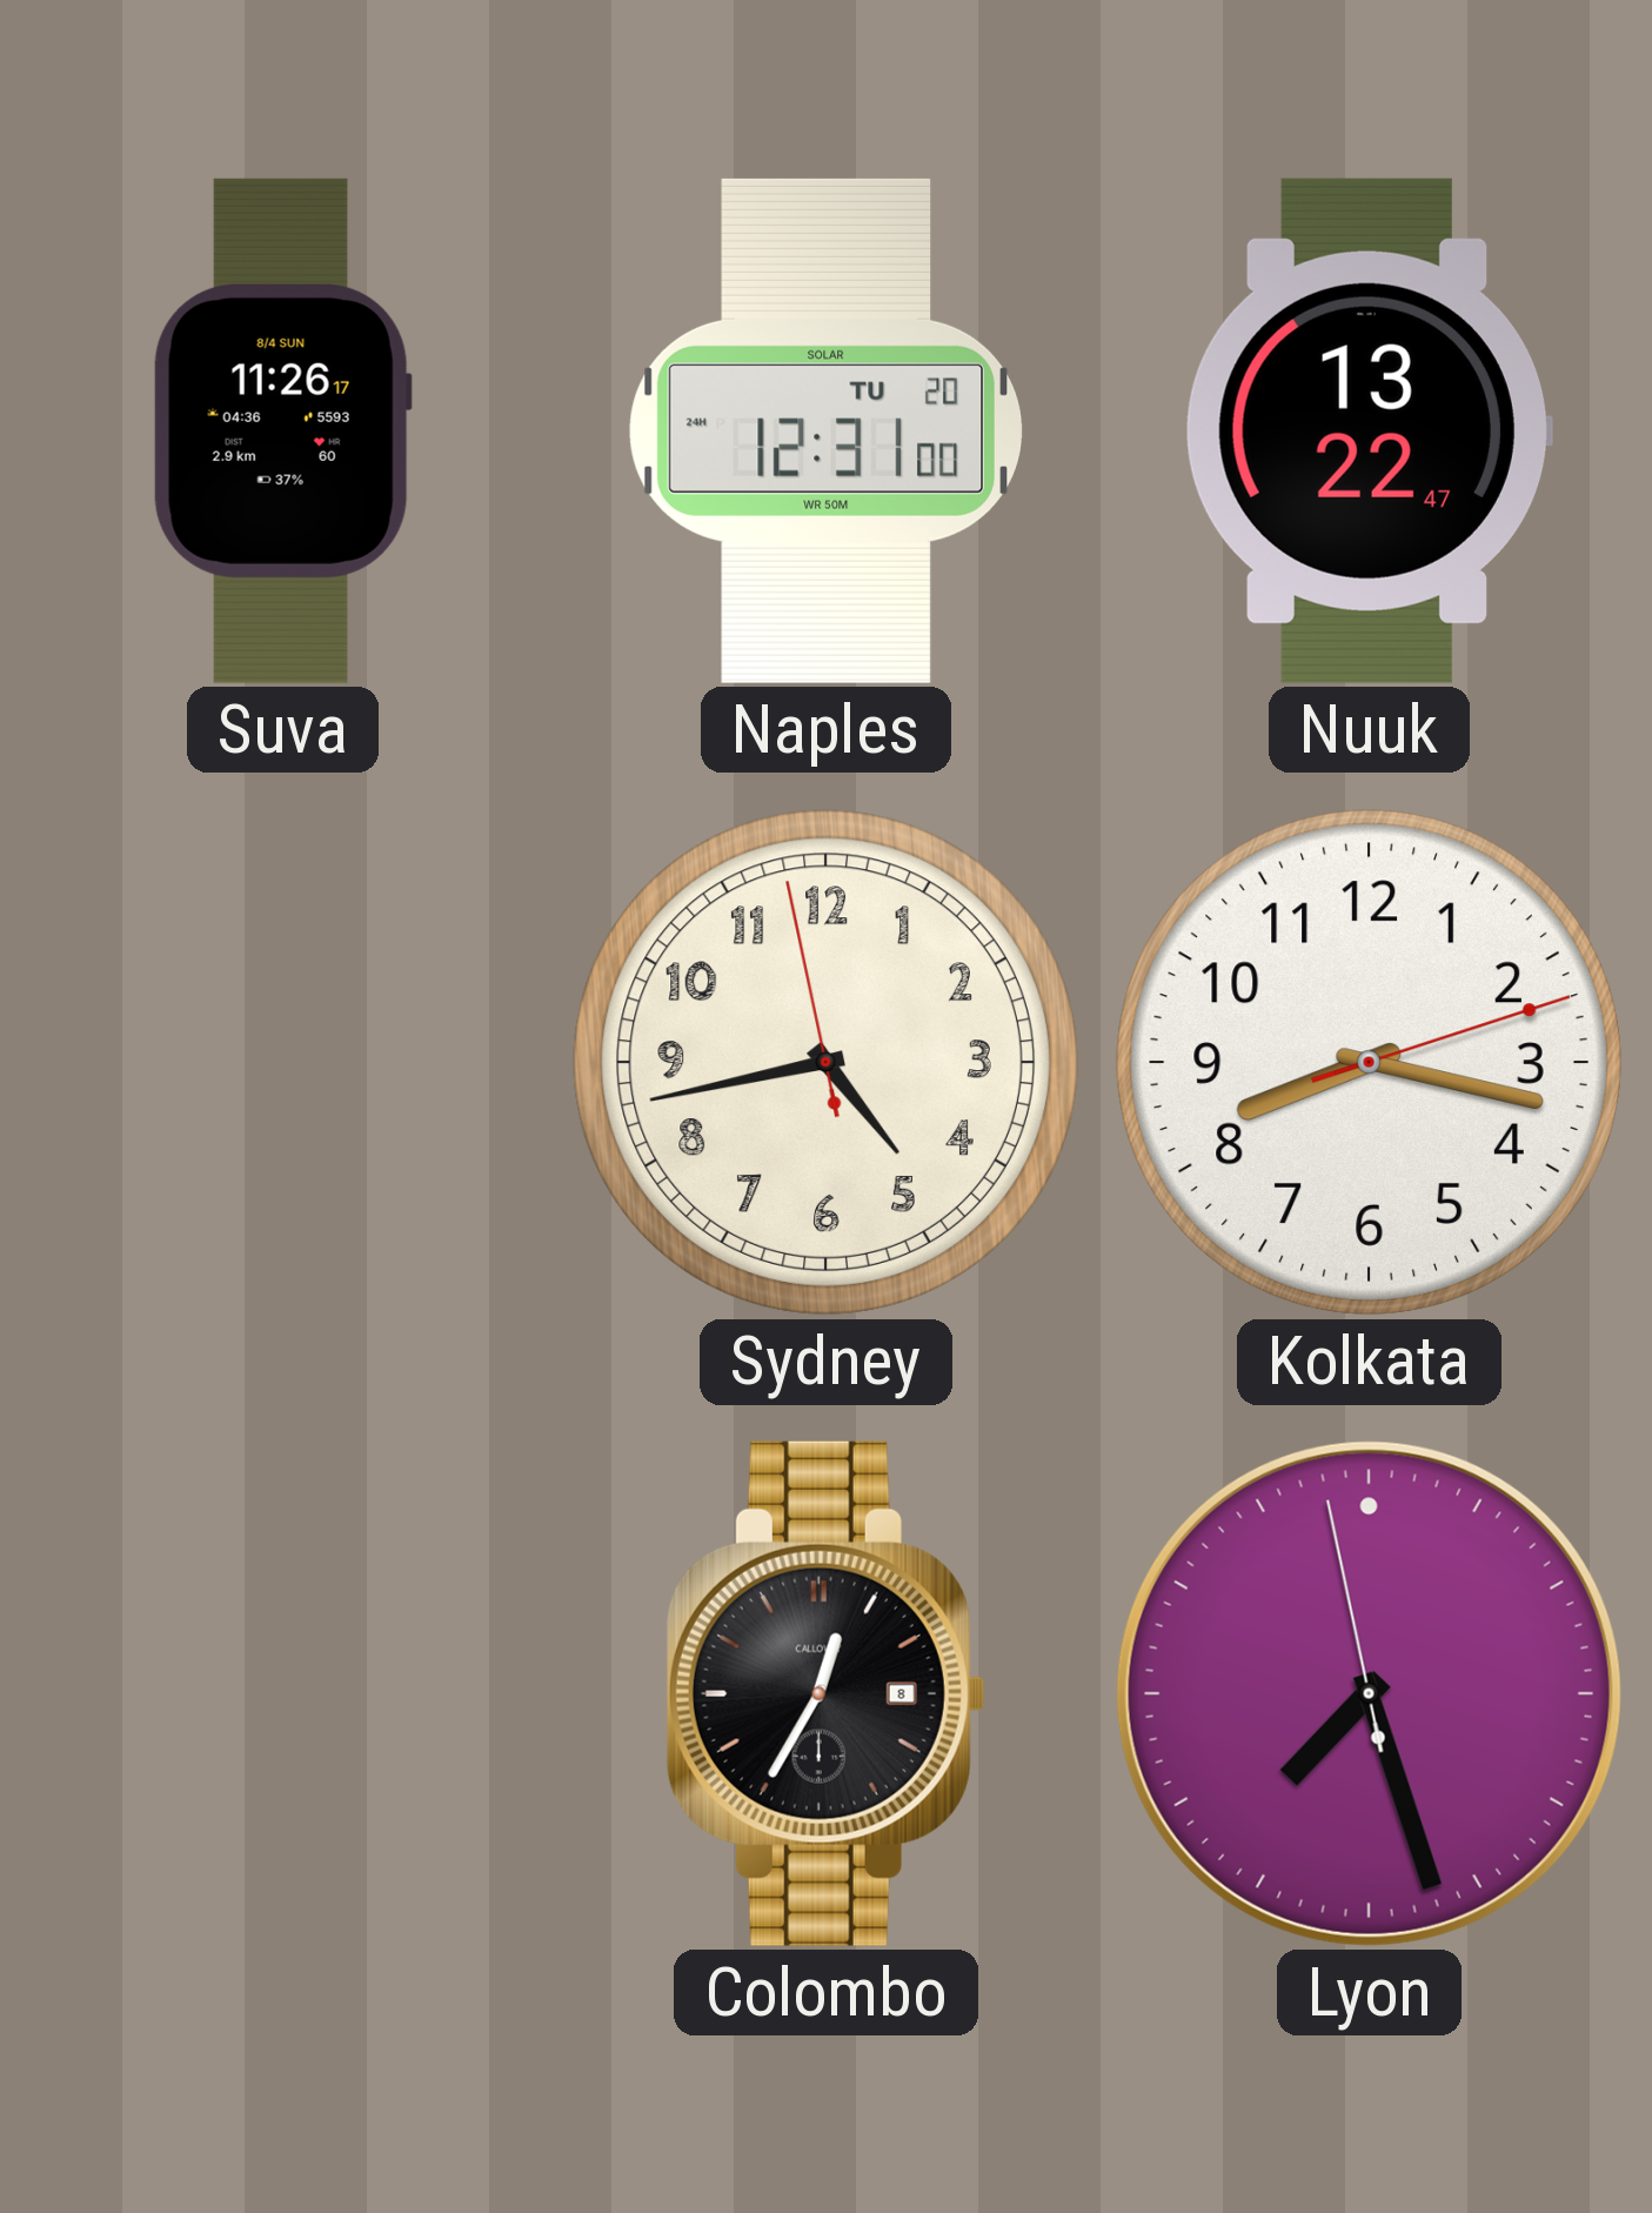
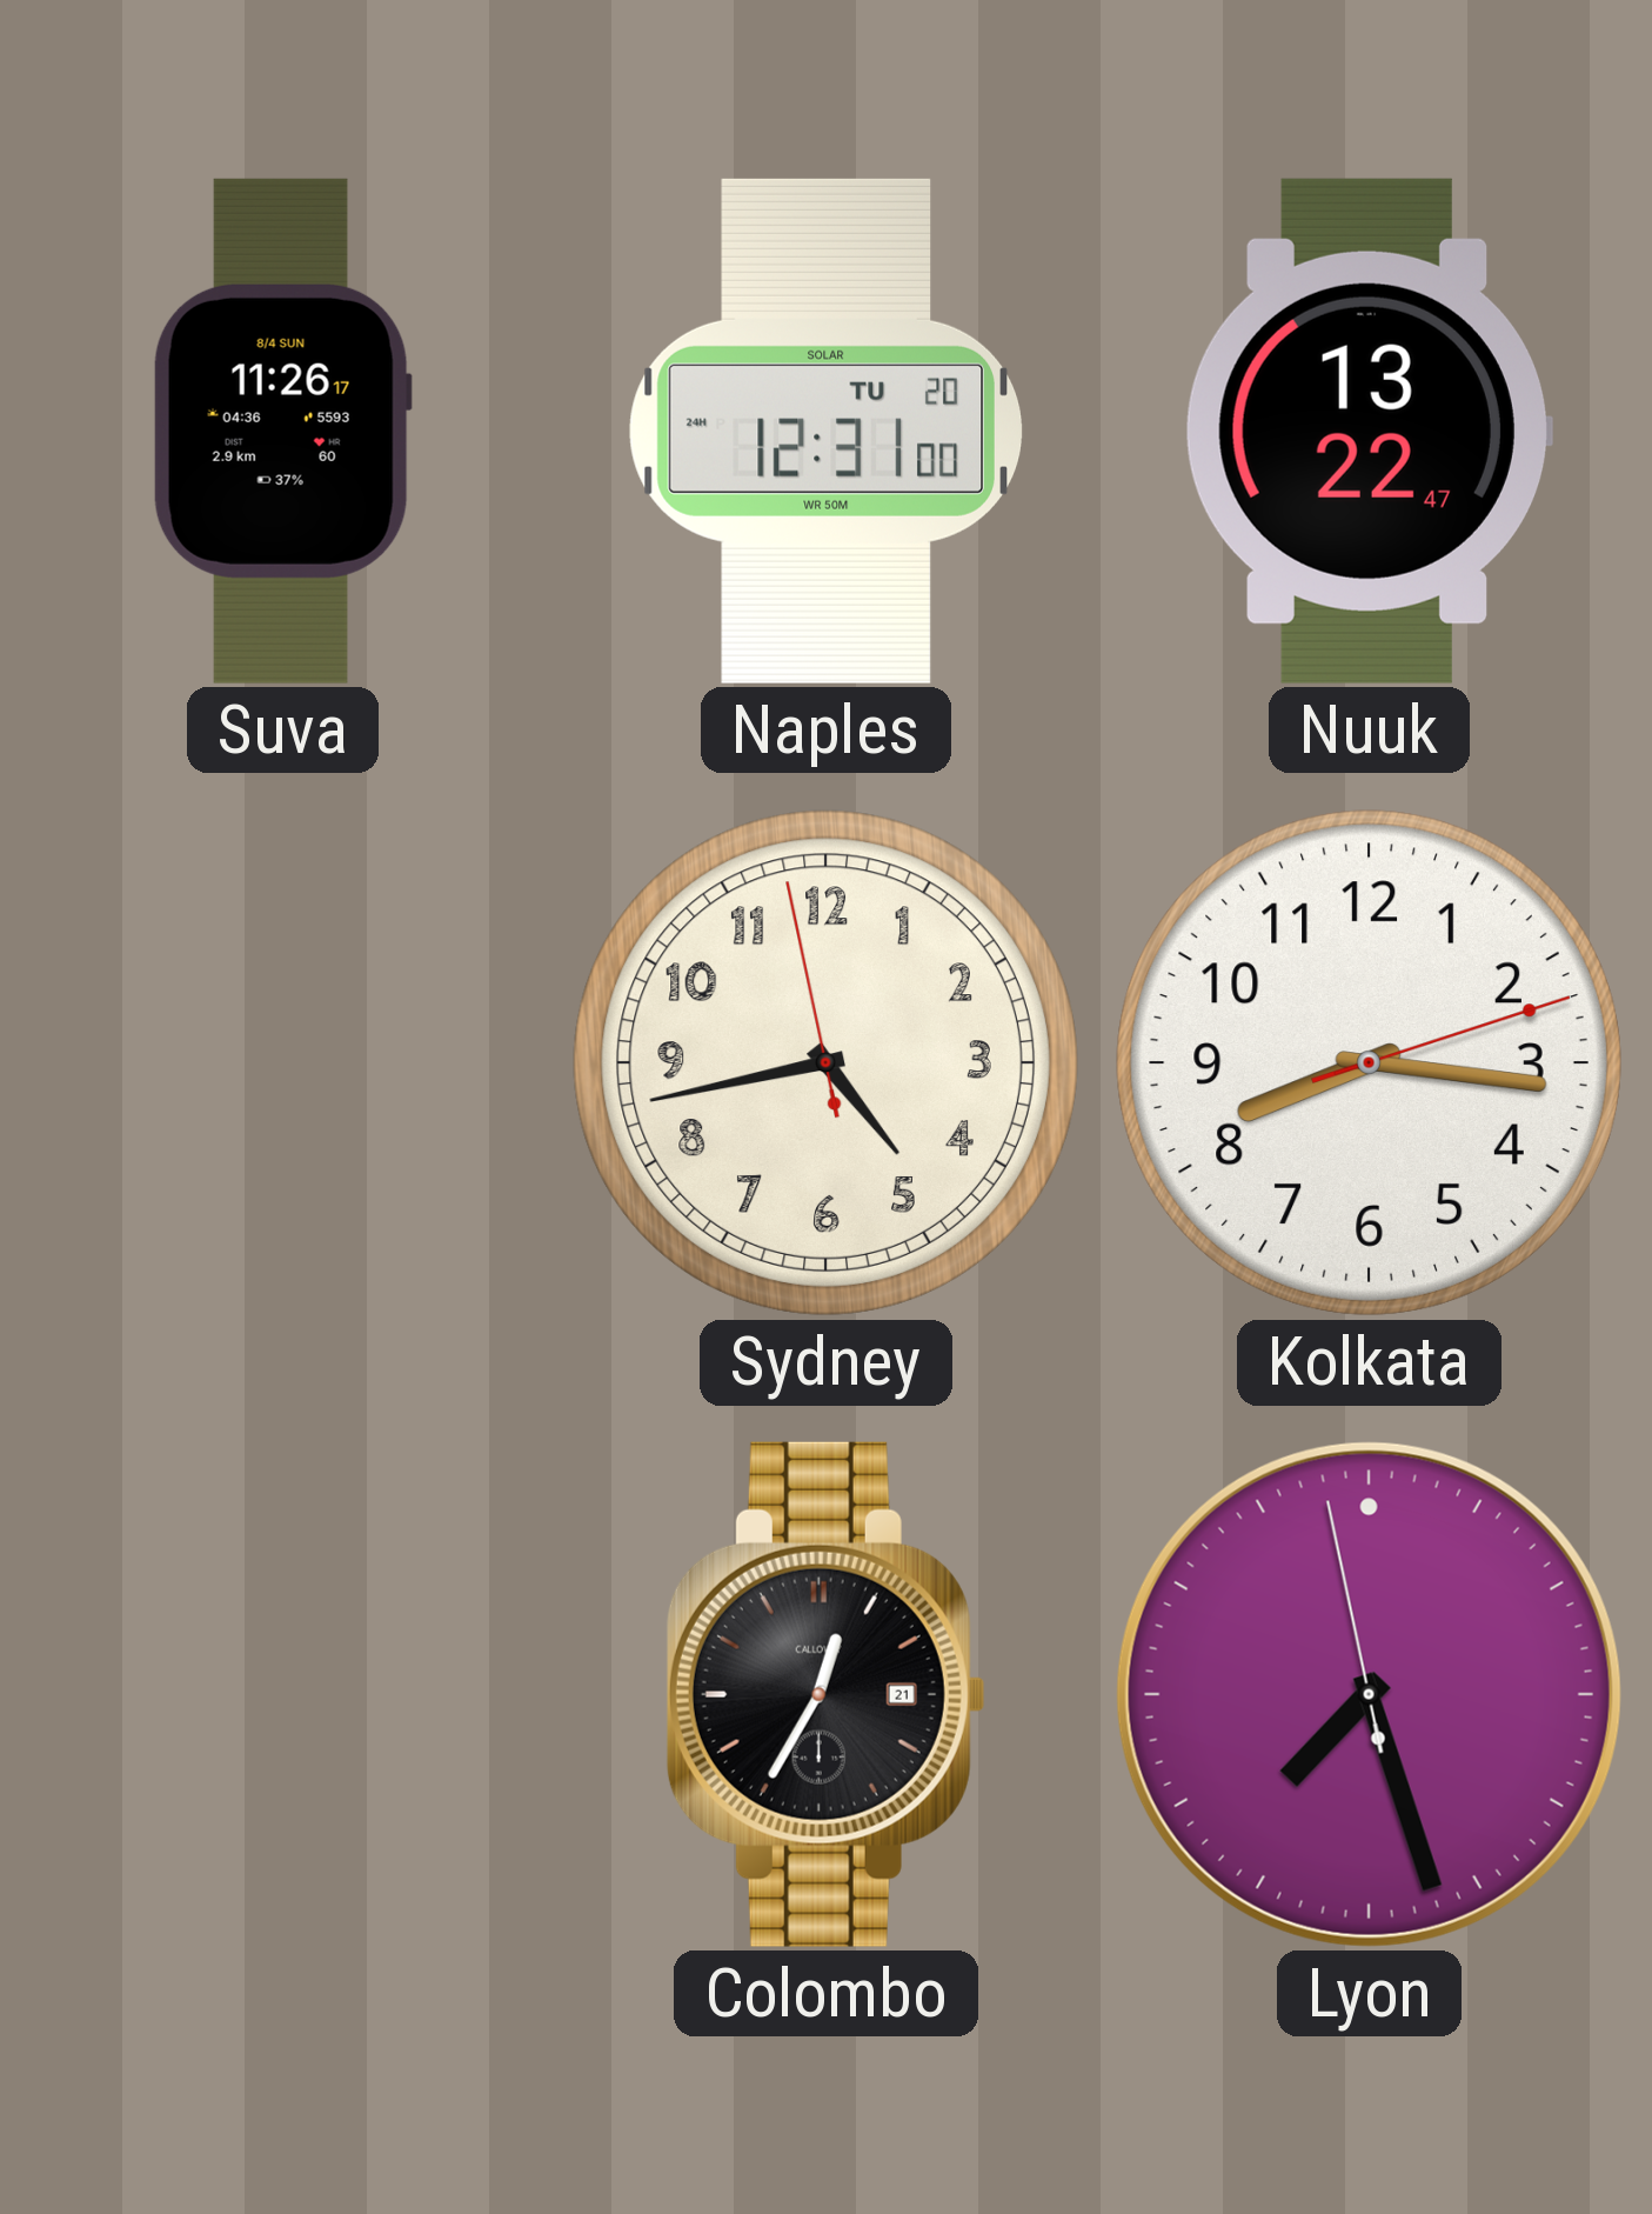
Kolkata: 8:17 -> 8:16
Colombo date: 8 -> 21
